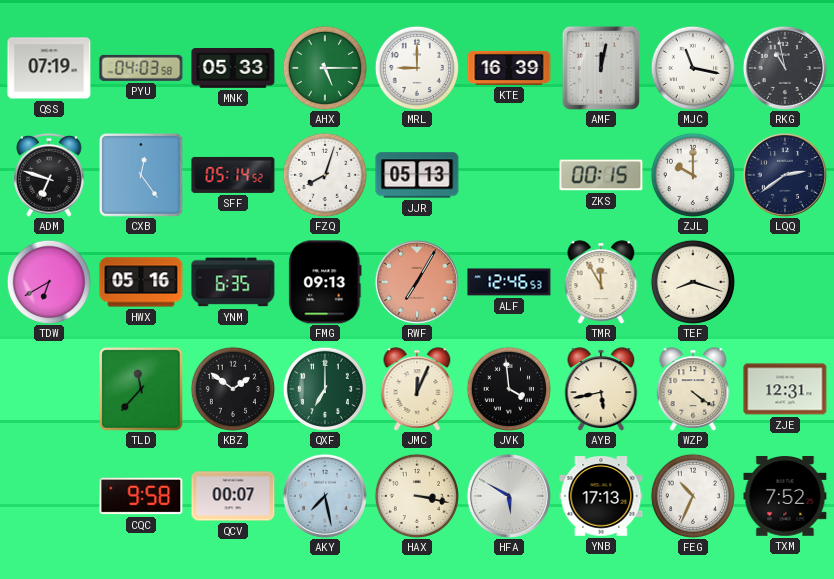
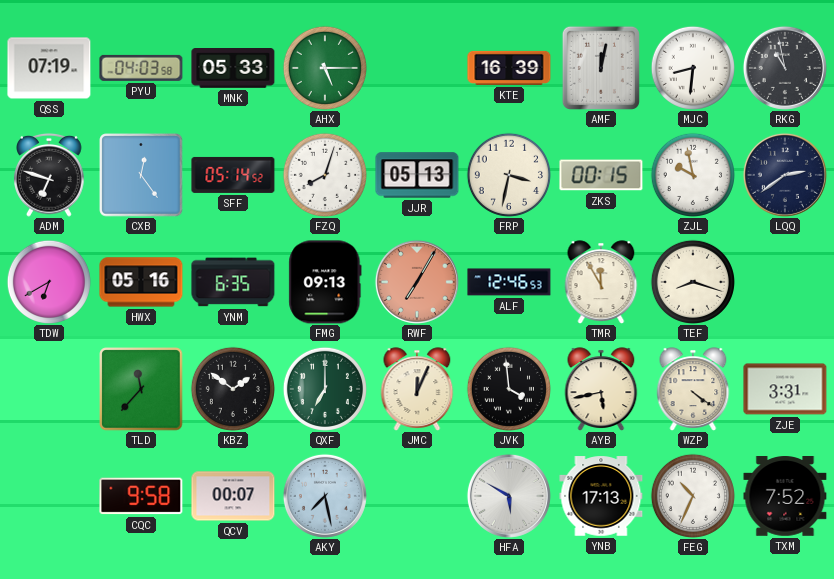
MRL: 9:00 -> none
MJC: 11:17 -> 8:31
FRP: none -> 3:32
ZJL: 10:00 -> 9:58
ZJE: 12:31 -> 3:31
HAX: 3:17 -> none
